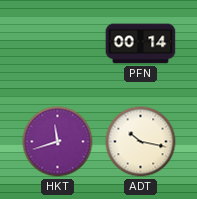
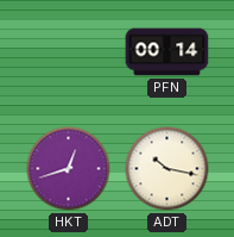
HKT: 11:42 -> 12:42
